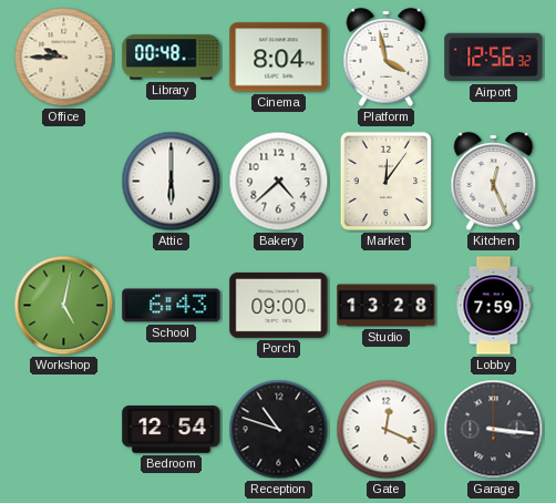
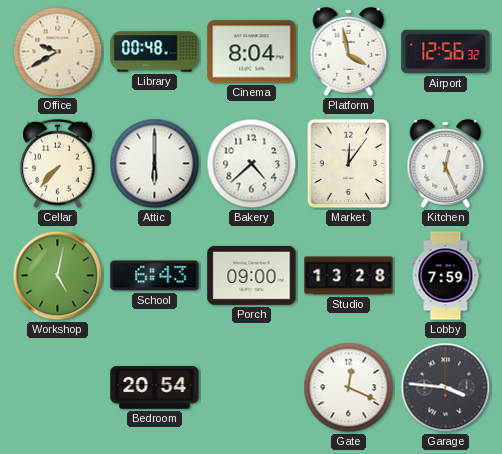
Office: 9:45 -> 9:40
Cellar: none -> 7:37
Bedroom: 12:54 -> 20:54
Reception: 10:48 -> none
Garage: 3:16 -> 3:46
